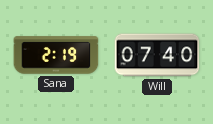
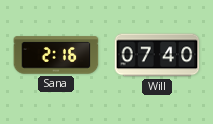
Sana: 2:19 -> 2:16
